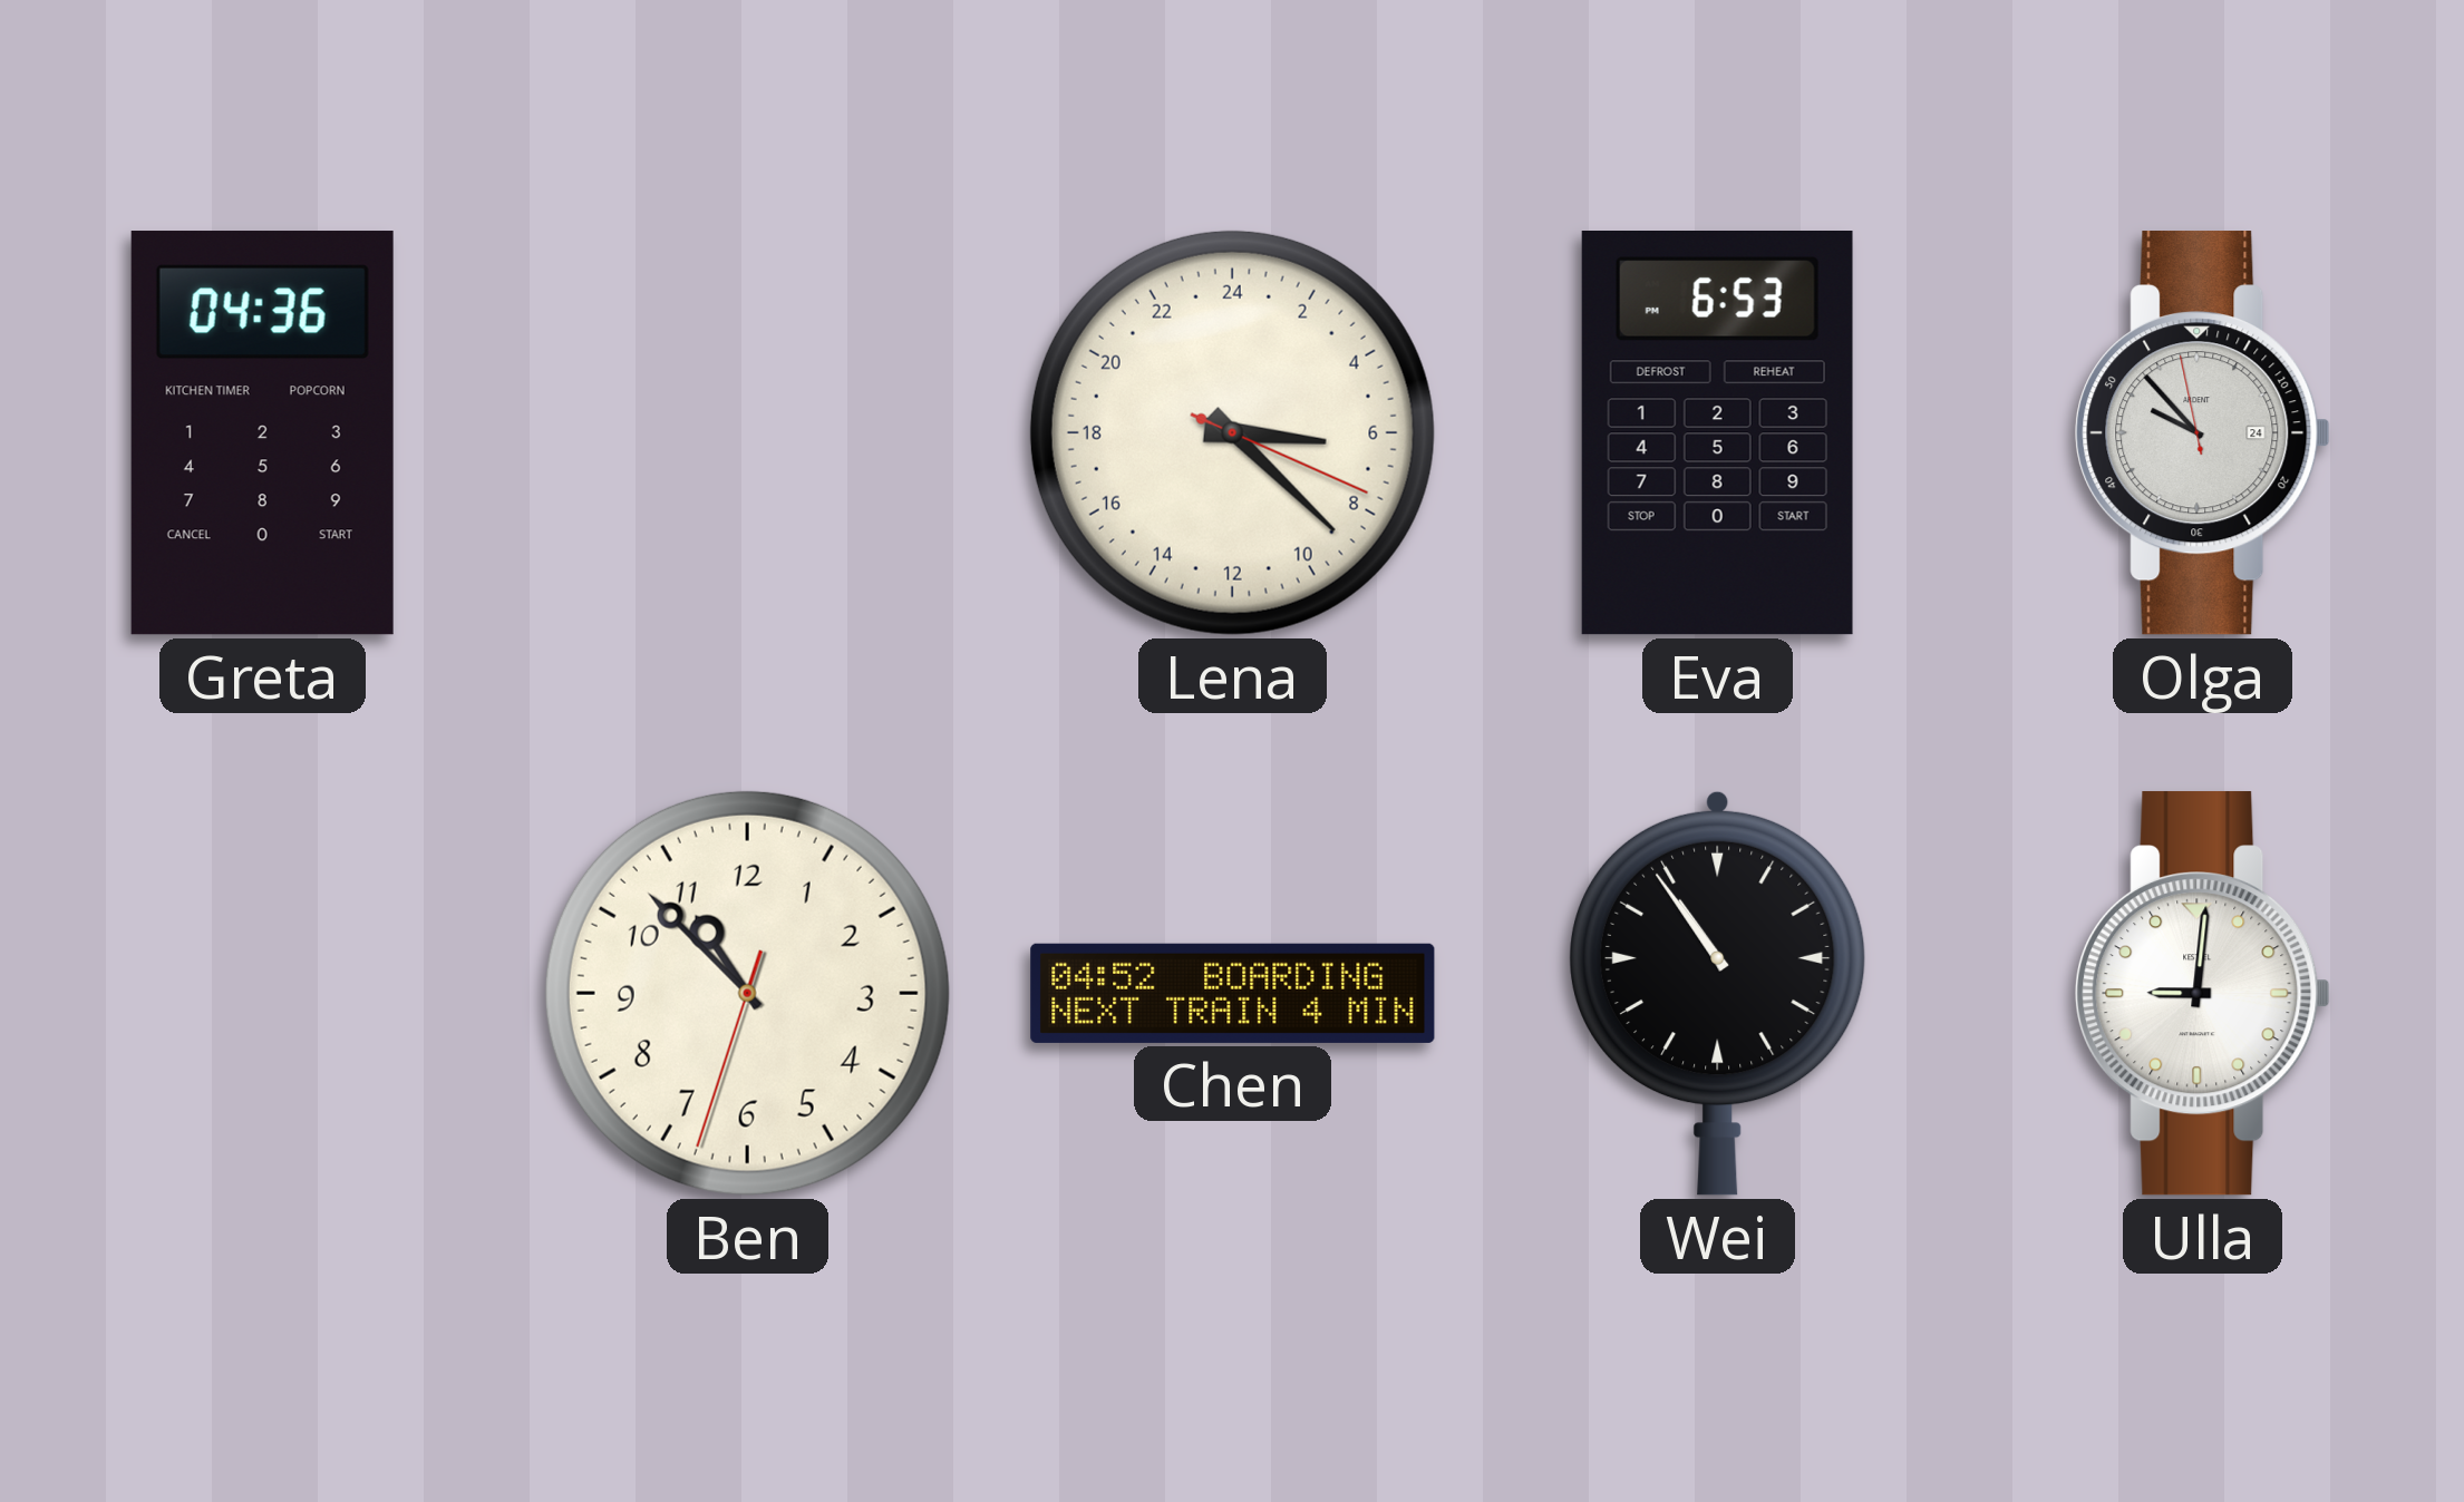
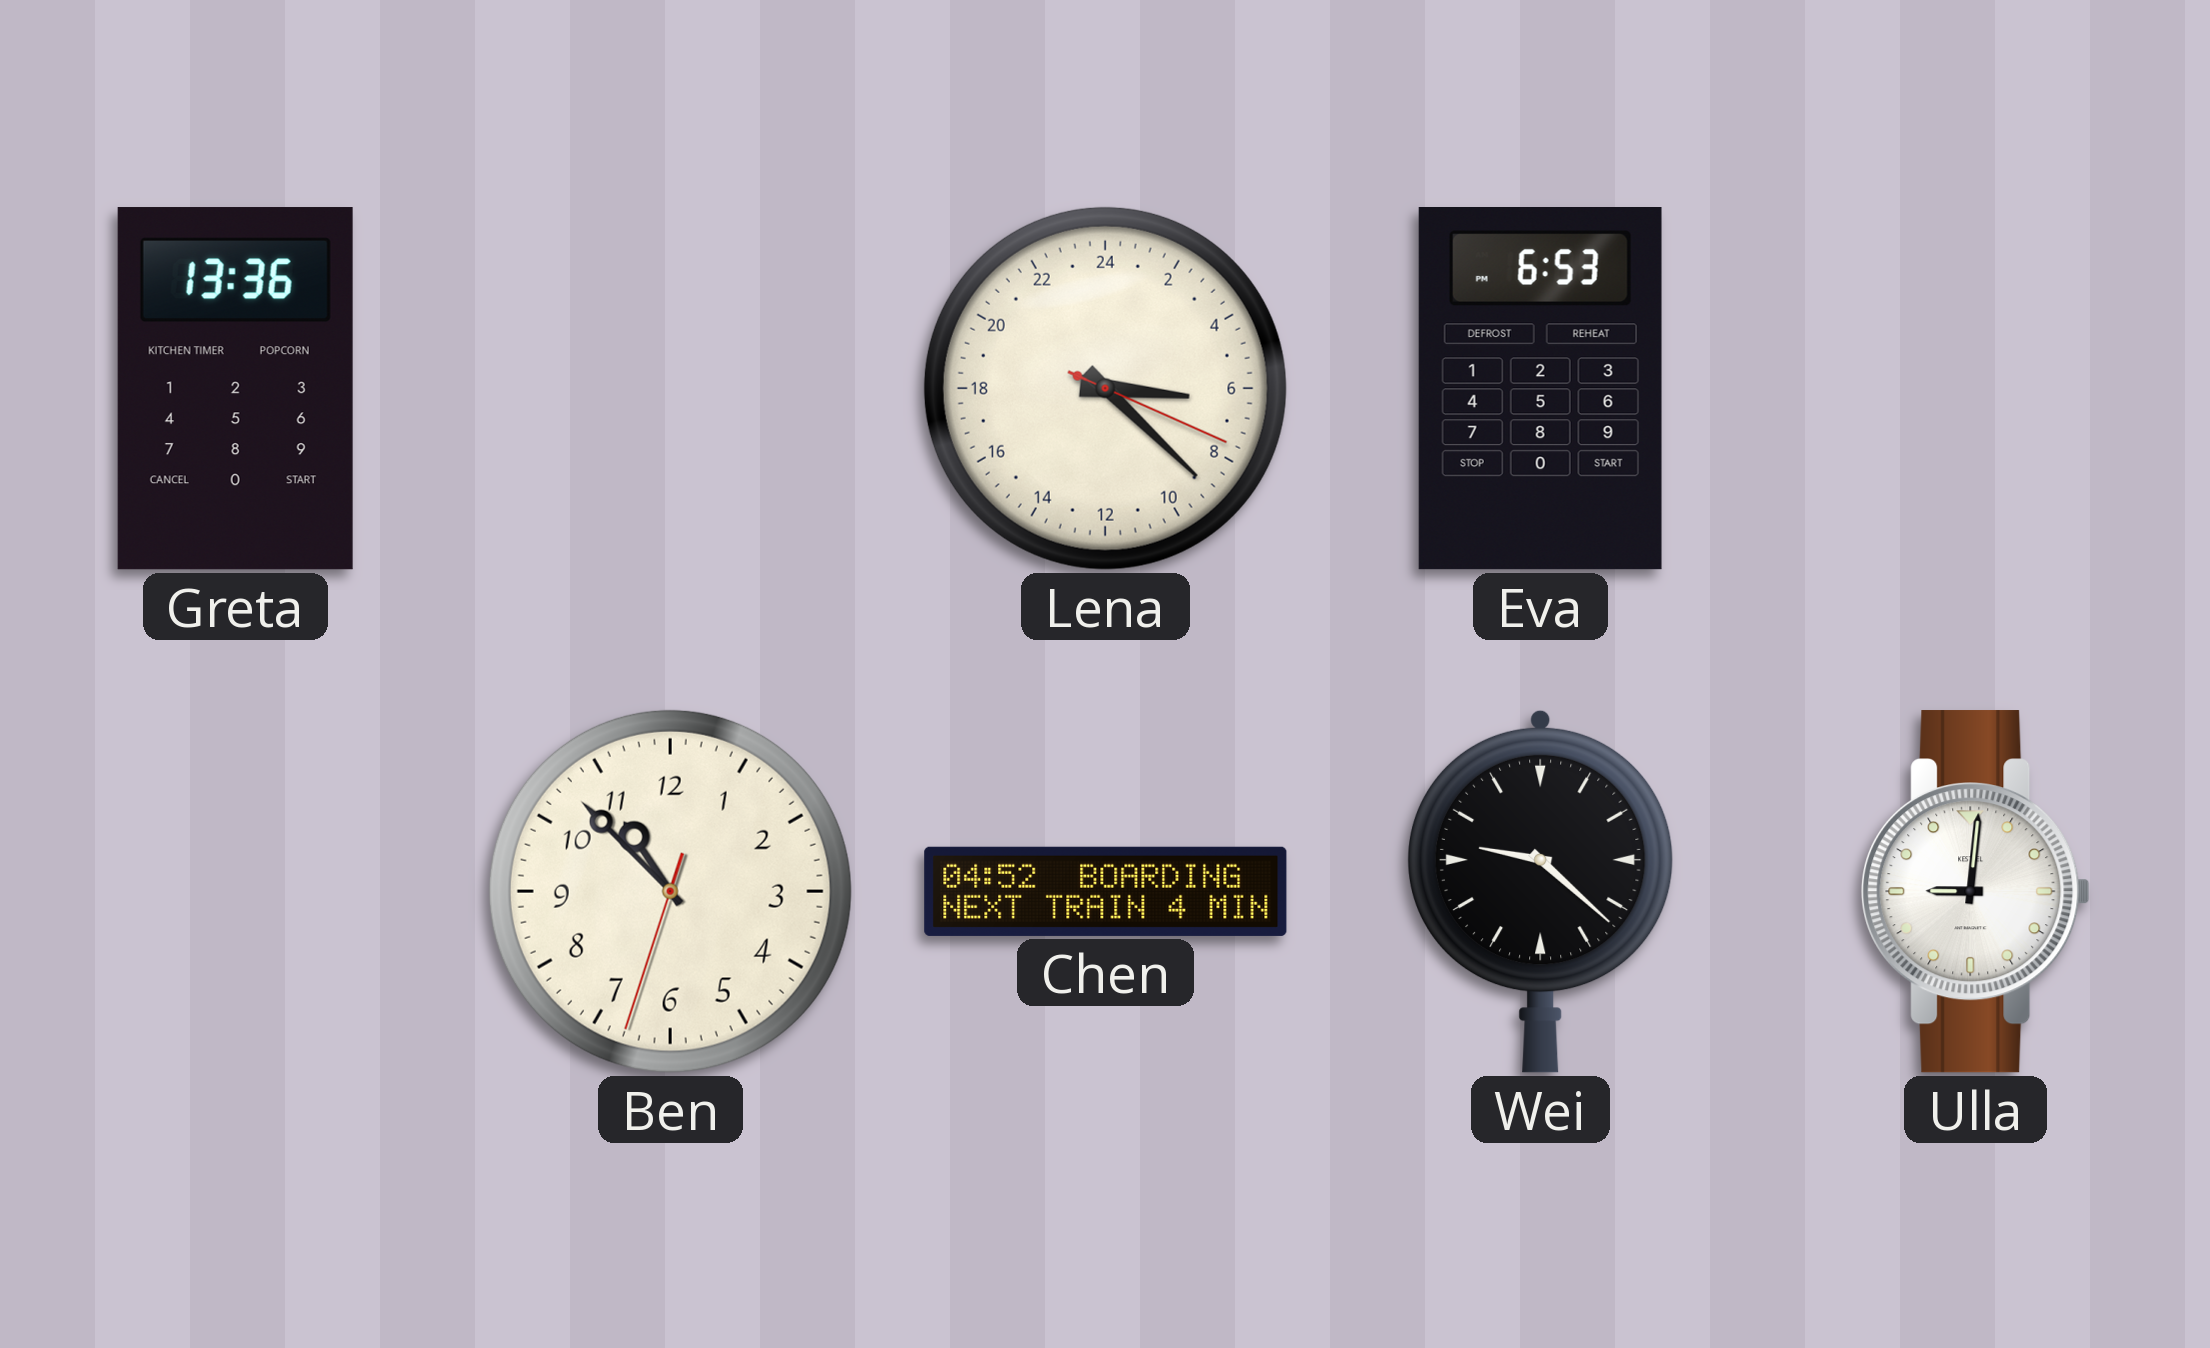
Greta: 04:36 -> 13:36
Olga: 9:52 -> none
Wei: 10:54 -> 9:22
